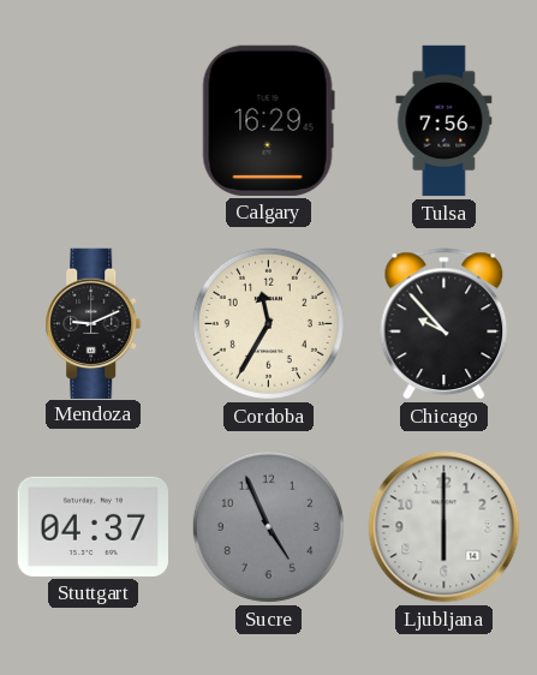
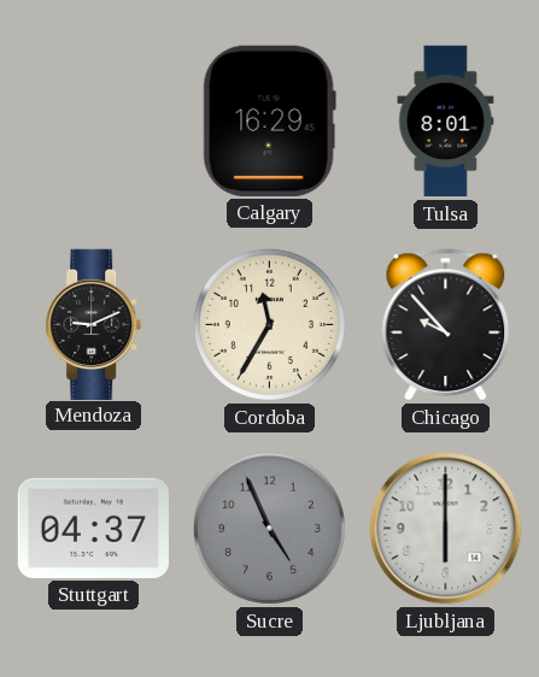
Tulsa: 7:56 -> 8:01
